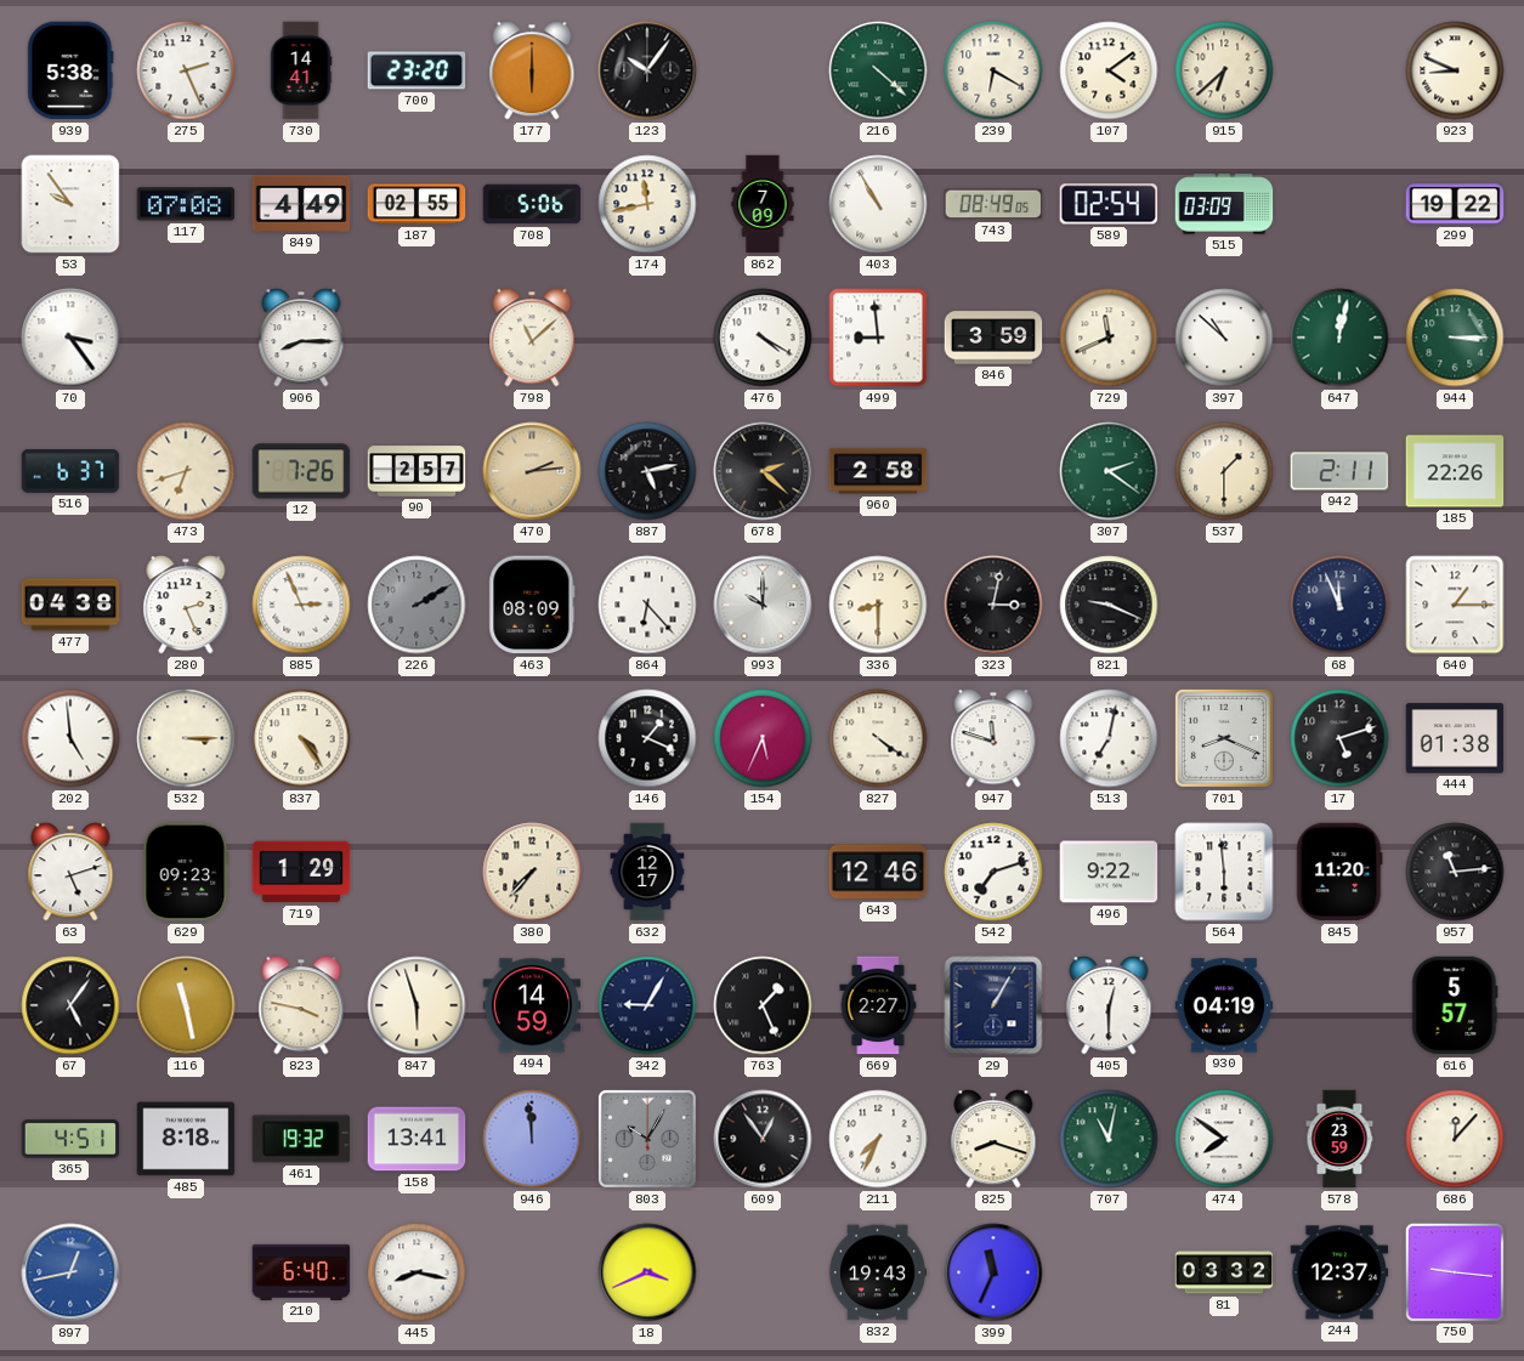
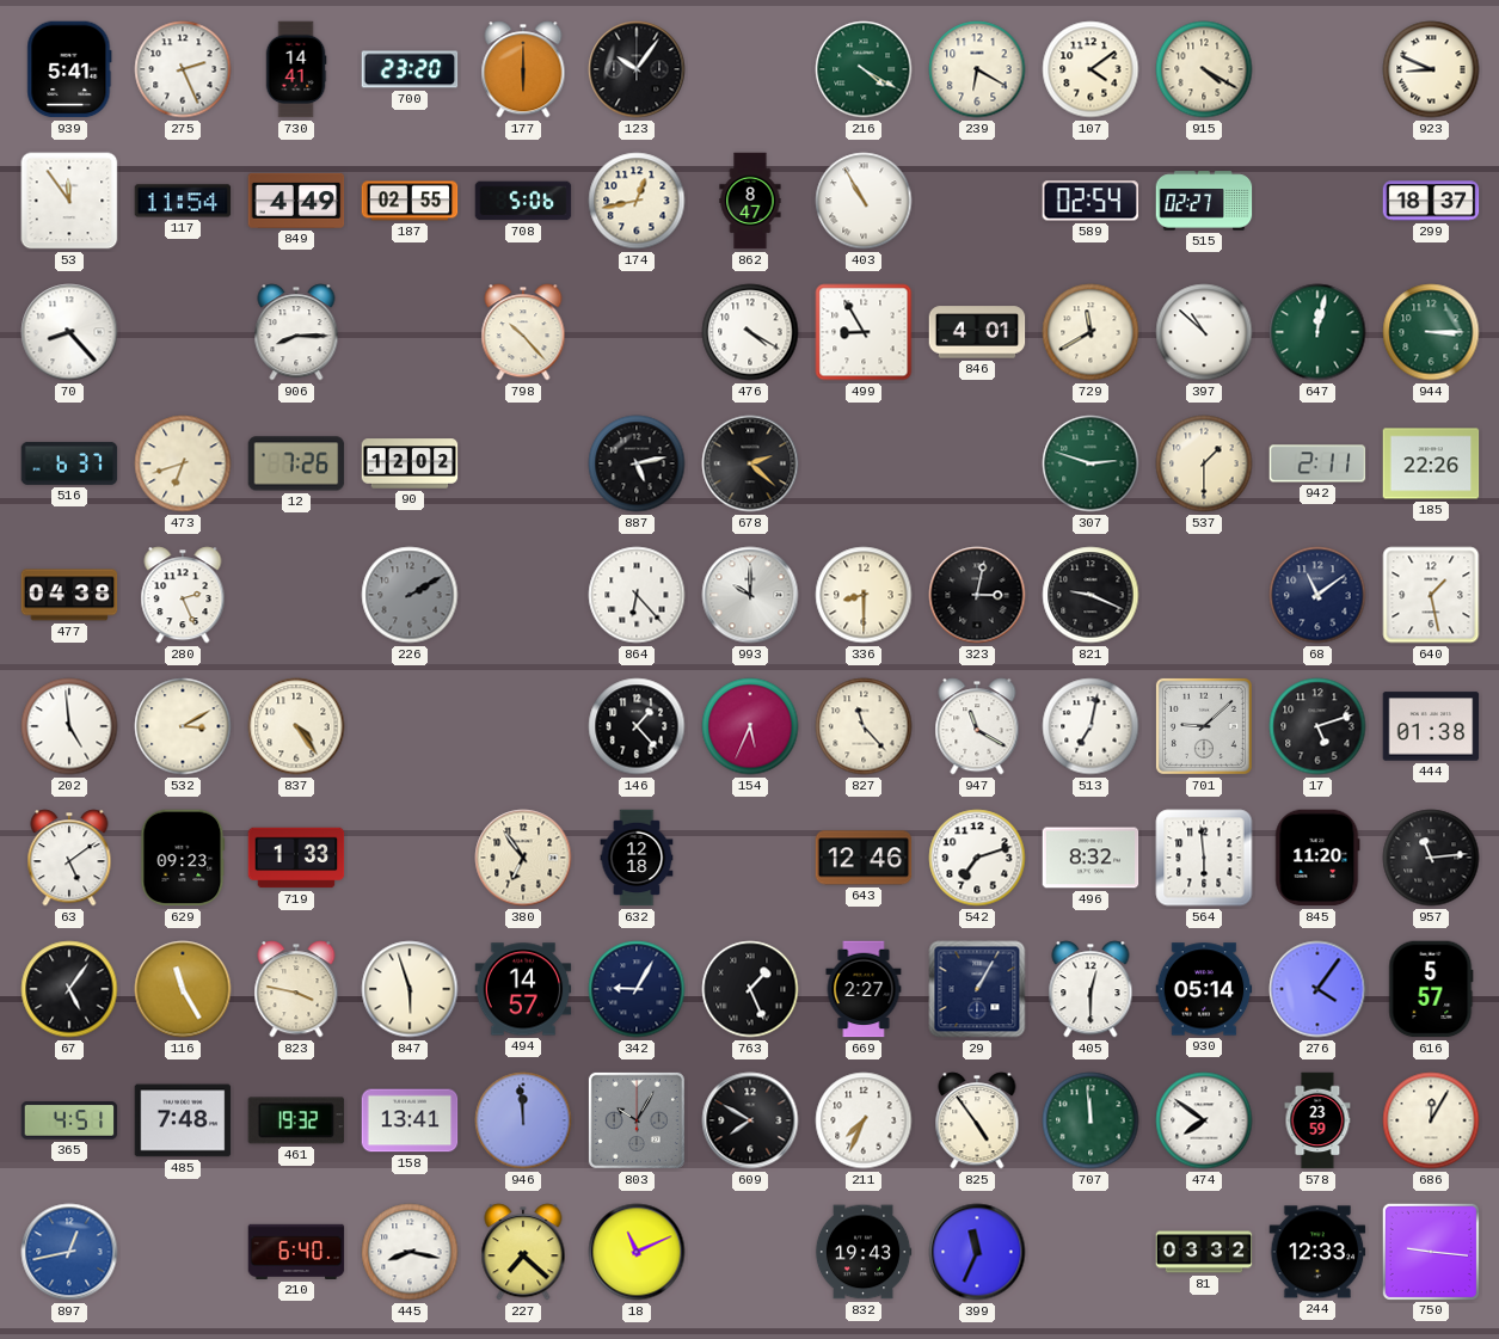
939: 5:38 -> 5:41
216: 4:22 -> 4:20
915: 6:38 -> 4:20
53: 9:54 -> 11:54
117: 07:08 -> 11:54
174: 11:43 -> 12:43
862: 7:09 -> 8:47
743: 08:49 -> none
515: 03:09 -> 02:27
299: 19:22 -> 18:37
70: 3:24 -> 8:23
798: 11:08 -> 10:23
499: 8:59 -> 8:55
846: 3:59 -> 4:01
729: 11:41 -> 11:40
90: 2:57 -> 12:02
470: 2:14 -> none
960: 2:58 -> none
307: 2:21 -> 2:48
885: 2:56 -> none
463: 08:09 -> none
68: 11:56 -> 11:09
640: 1:15 -> 1:28
532: 3:15 -> 3:10
146: 1:19 -> 1:23
827: 4:21 -> 11:23
947: 11:48 -> 11:20
701: 8:19 -> 9:08
63: 5:12 -> 5:09
719: 1:29 -> 1:33
380: 7:37 -> 6:54
632: 12:17 -> 12:18
496: 9:22 -> 8:32
116: 11:28 -> 11:25
494: 14:59 -> 14:57
930: 04:19 -> 05:14
276: none -> 4:06
485: 8:18 -> 7:48
609: 12:54 -> 7:50
825: 8:18 -> 4:54
707: 11:02 -> 11:59
686: 12:07 -> 12:05
227: none -> 7:22
18: 3:41 -> 11:11
244: 12:37 -> 12:33
